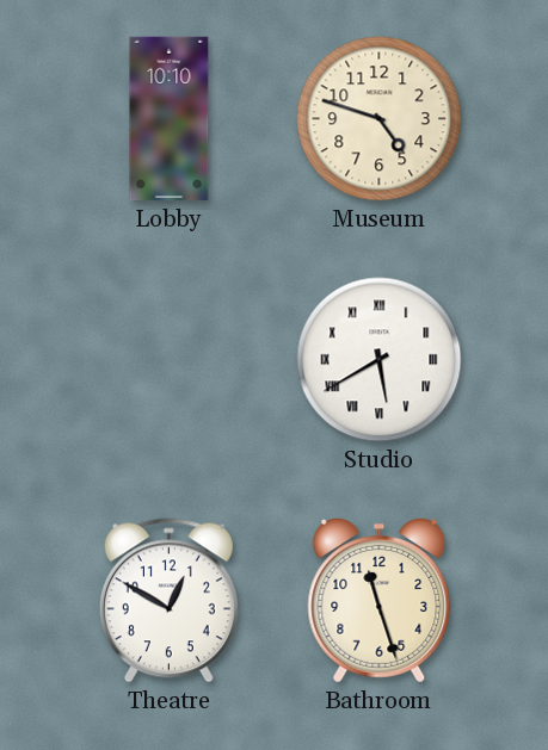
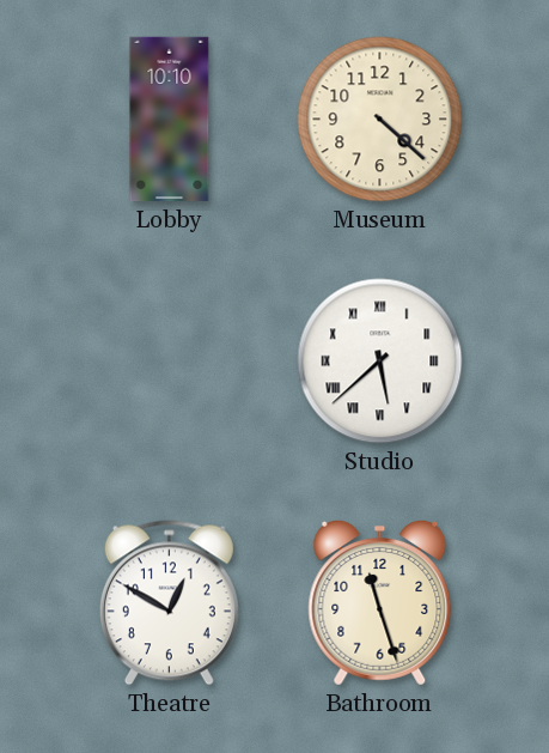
Museum: 4:48 -> 4:22
Studio: 5:40 -> 5:38
